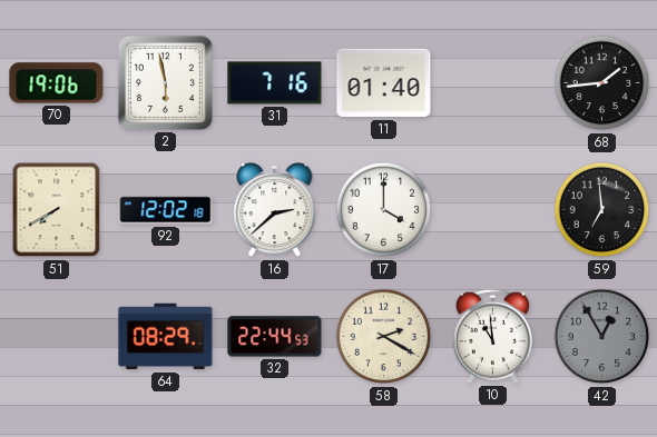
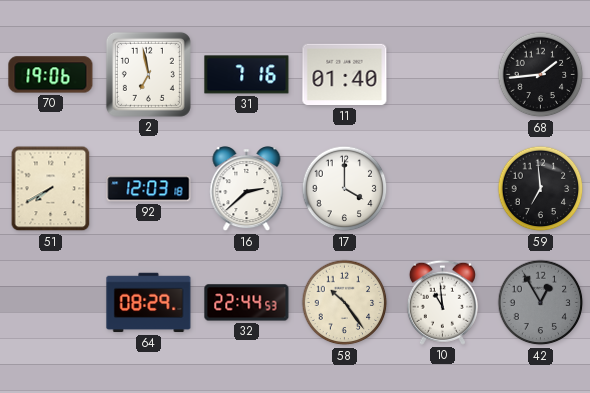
2: 5:58 -> 6:58
92: 12:02 -> 12:03
58: 2:20 -> 10:24
